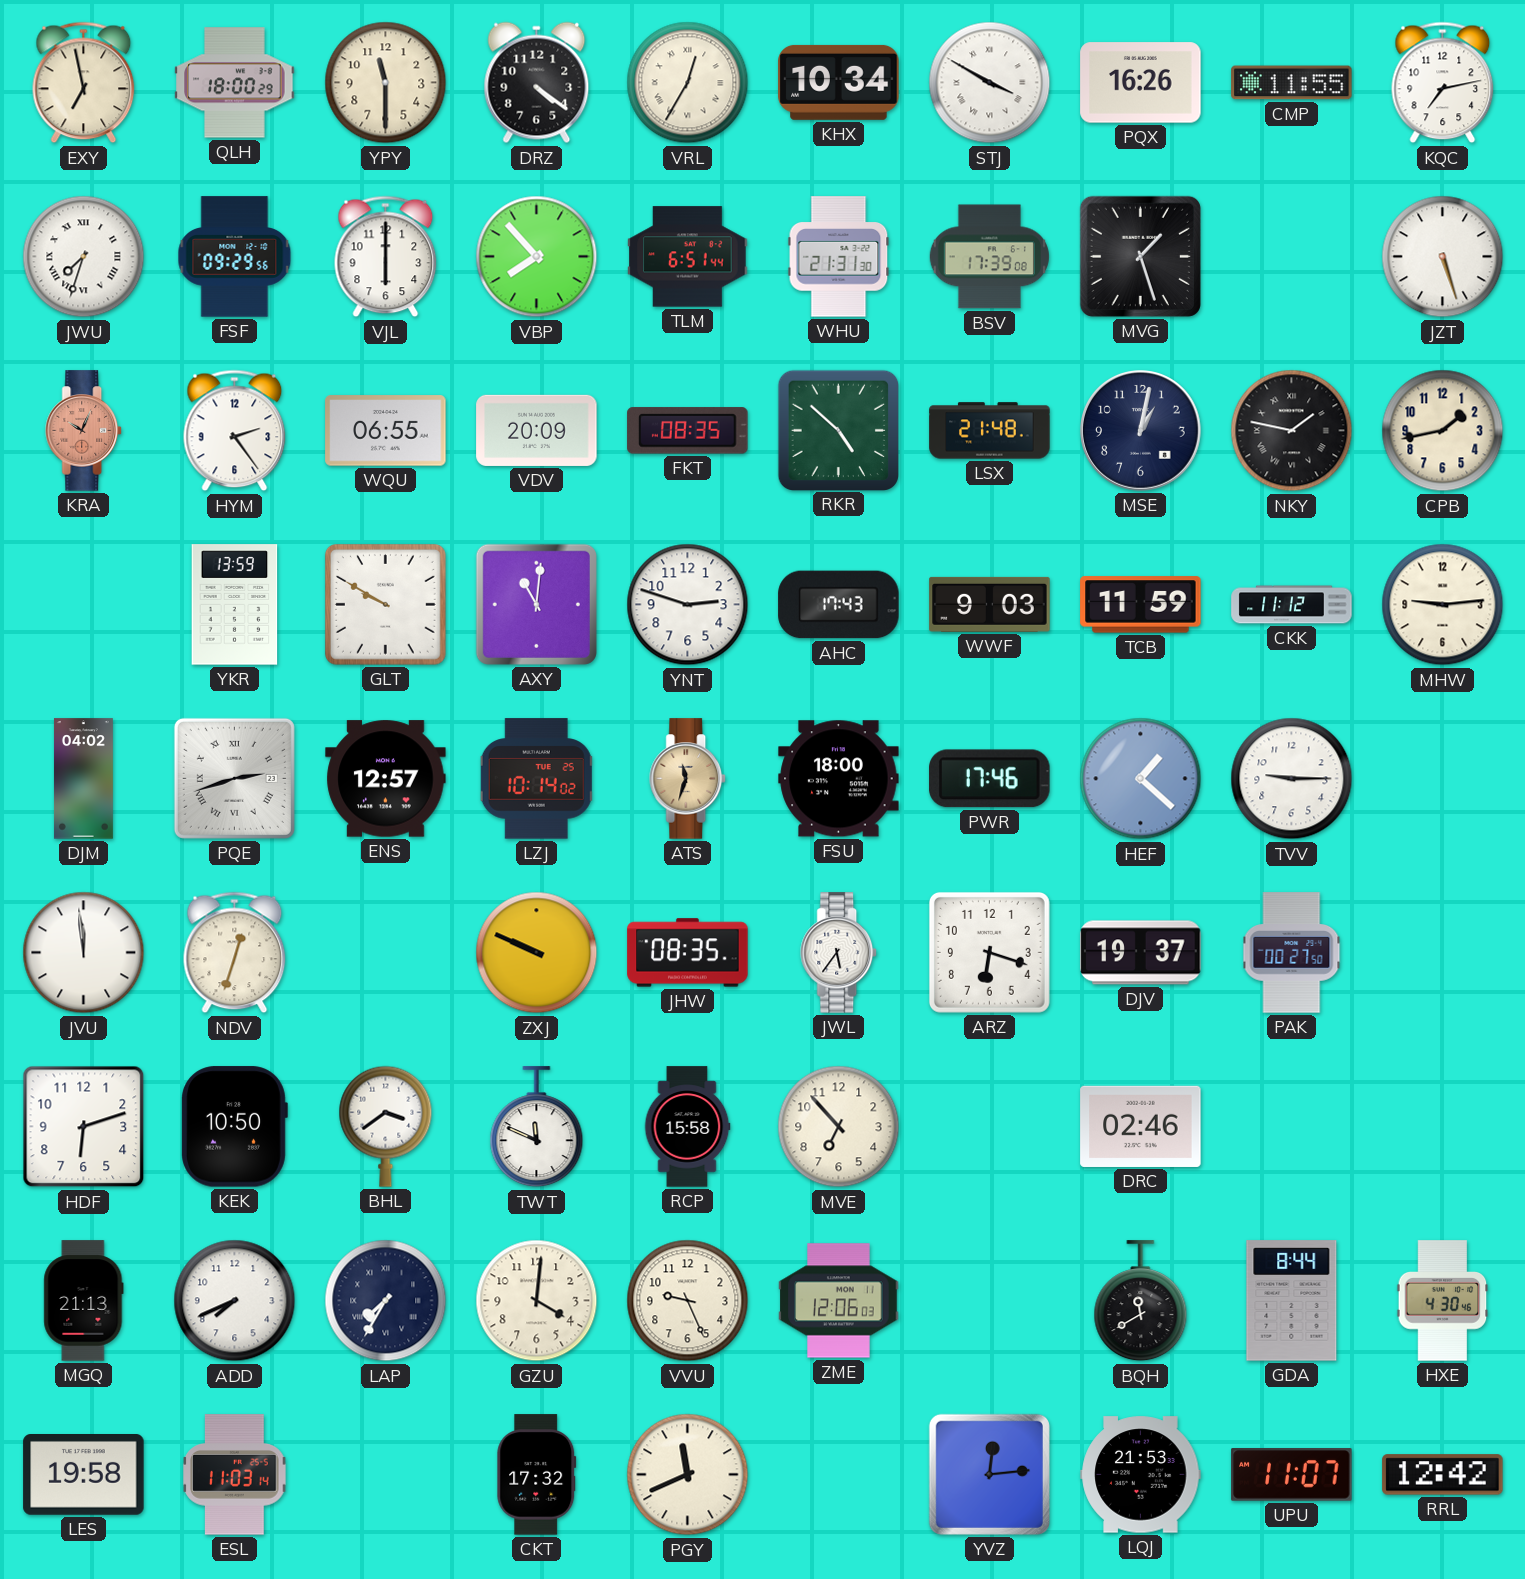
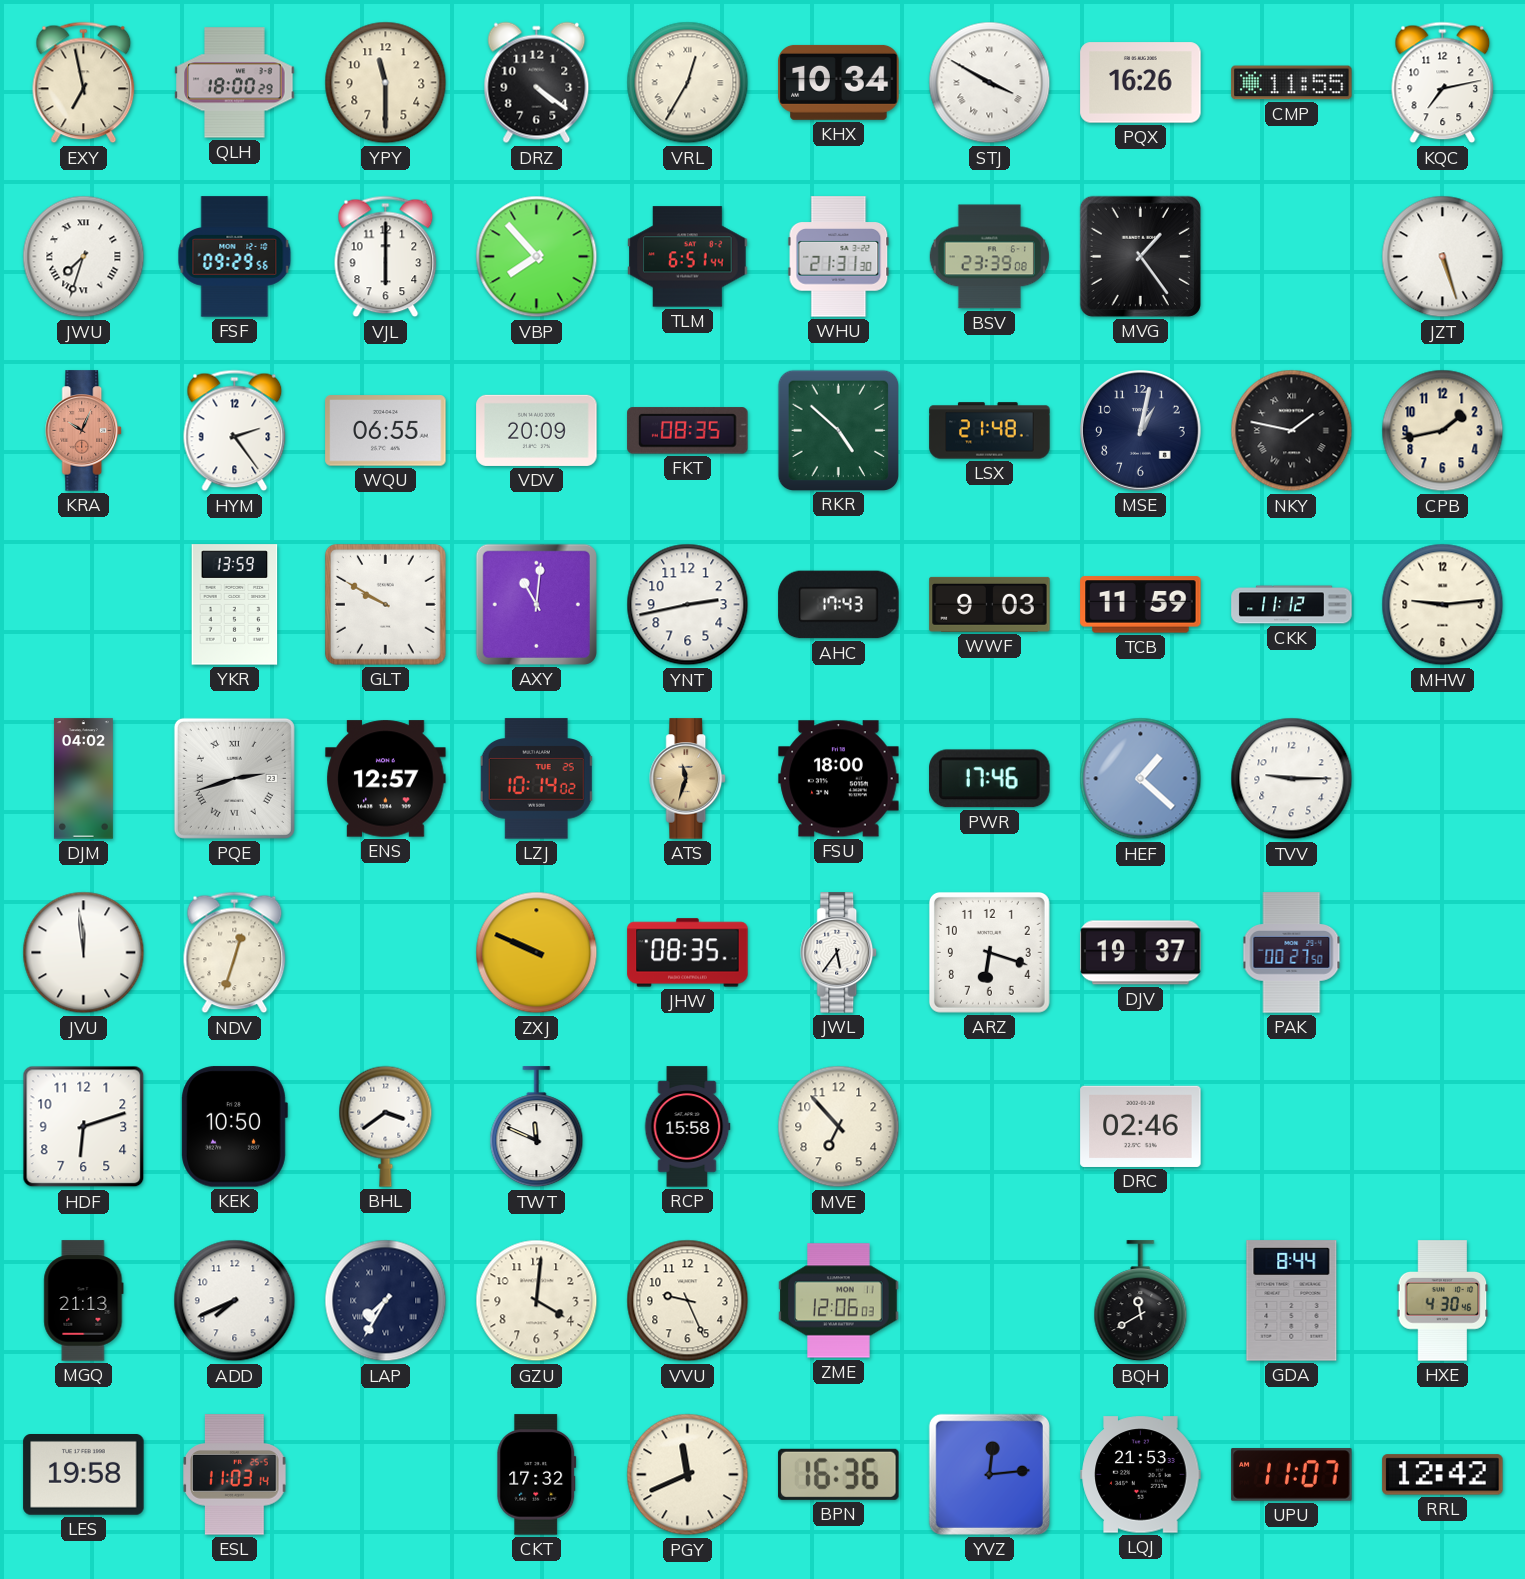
BSV: 17:39 -> 23:39
MVG: 1:27 -> 1:24
YNT: 2:48 -> 2:43
BPN: none -> 16:36
